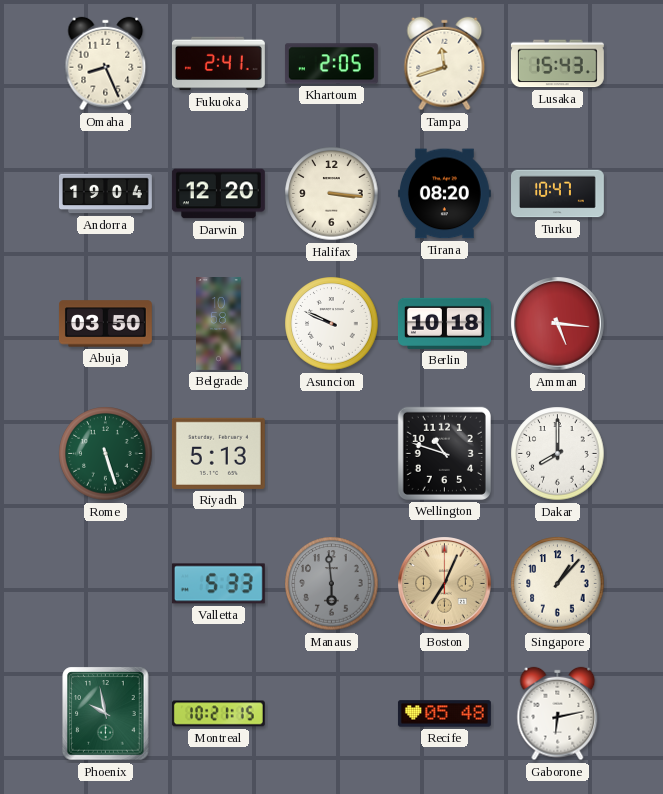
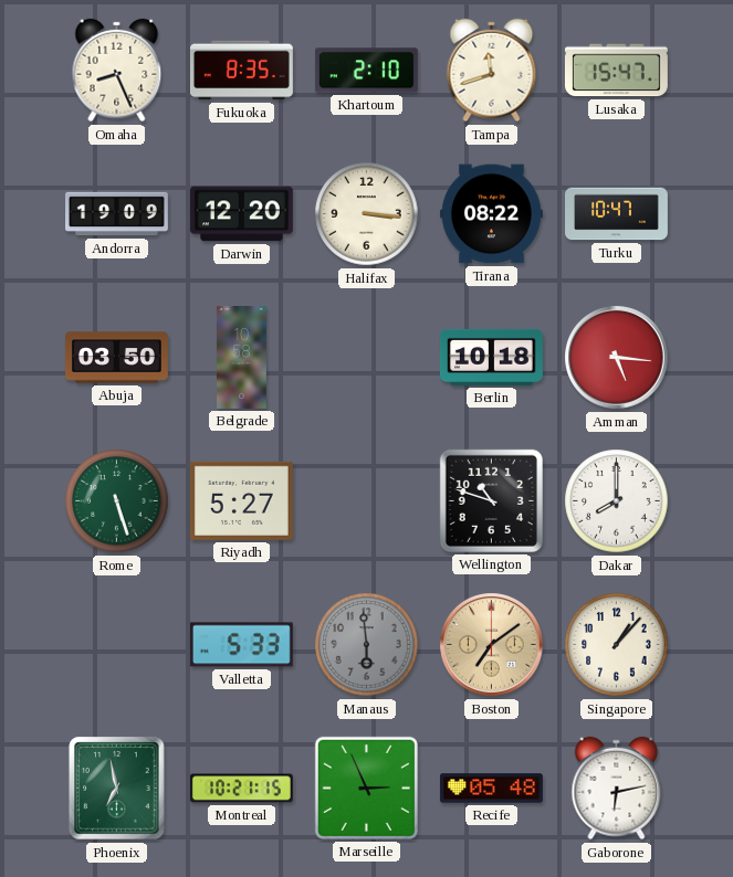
Fukuoka: 2:41 -> 8:35
Khartoum: 2:05 -> 2:10
Lusaka: 15:43 -> 15:47
Andorra: 19:04 -> 19:09
Tirana: 08:20 -> 08:22
Asuncion: 9:49 -> none
Riyadh: 5:13 -> 5:27
Boston: 7:04 -> 7:09
Phoenix: 9:58 -> 6:58
Marseille: none -> 2:56
